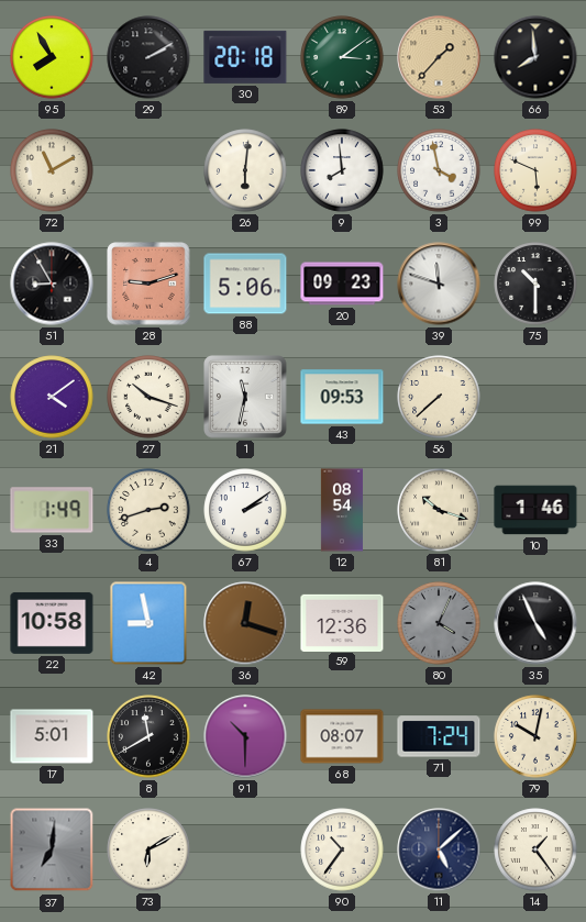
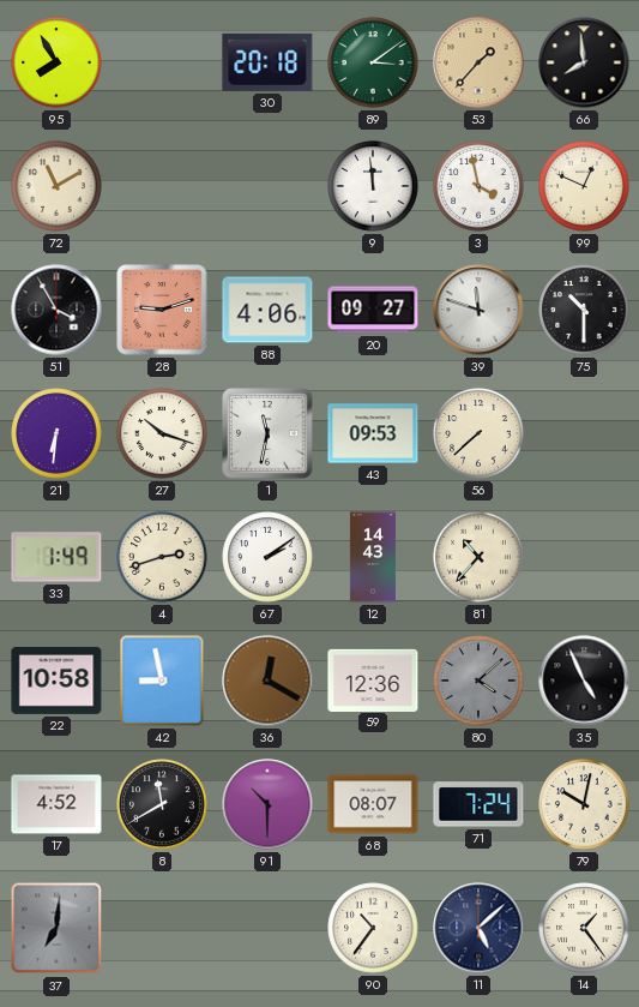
29: 2:10 -> none
26: 6:01 -> none
9: 7:59 -> 11:59
99: 5:49 -> 12:49
51: 8:55 -> 3:55
88: 5:06 -> 4:06
20: 09:23 -> 09:27
21: 4:09 -> 6:31
12: 08:54 -> 14:43
81: 10:18 -> 10:37
10: 1:46 -> none
36: 12:18 -> 12:20
80: 4:04 -> 4:08
17: 5:01 -> 4:52
73: 6:10 -> none
